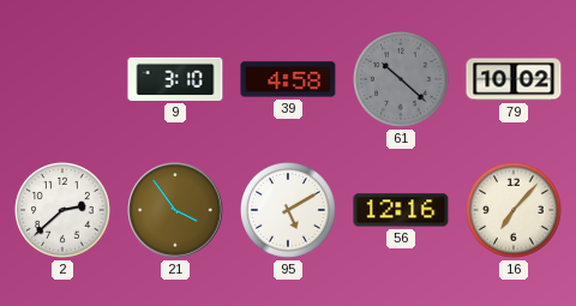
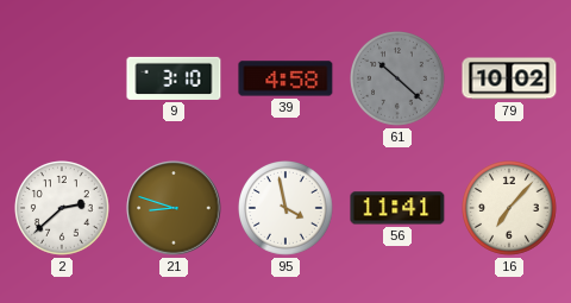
21: 3:54 -> 8:48
95: 5:10 -> 3:58
56: 12:16 -> 11:41
